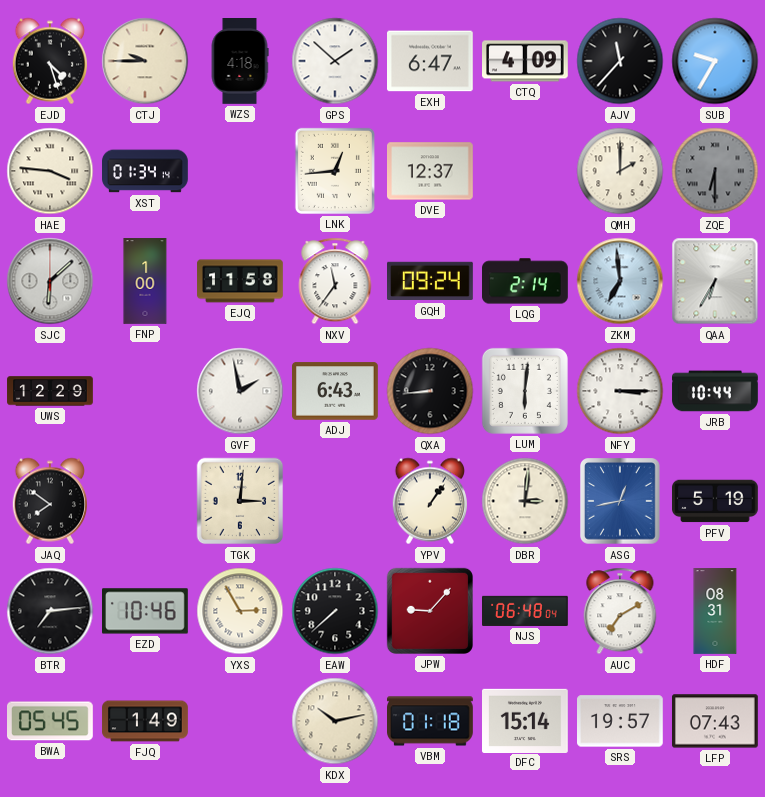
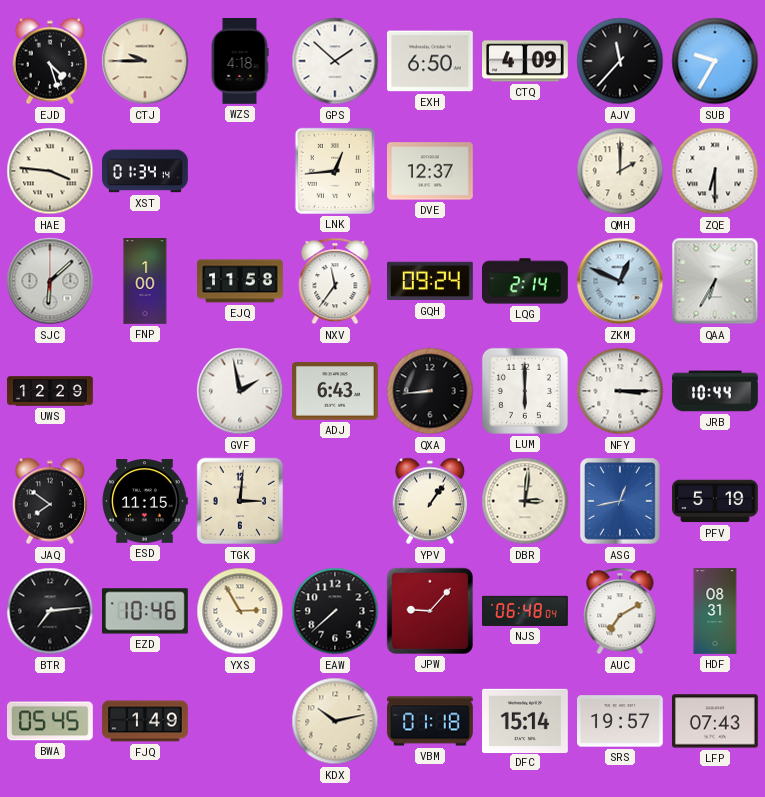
EXH: 6:47 -> 6:50
ZQE dial: grey -> white
ZKM: 6:59 -> 12:49
LUM: 6:01 -> 6:00
ESD: none -> 11:15
